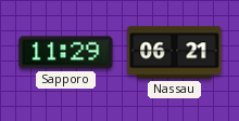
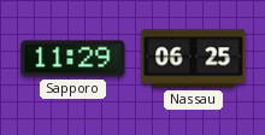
Nassau: 06:21 -> 06:25
